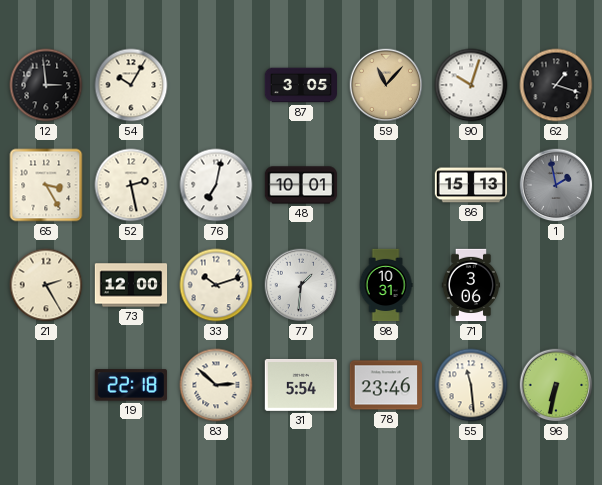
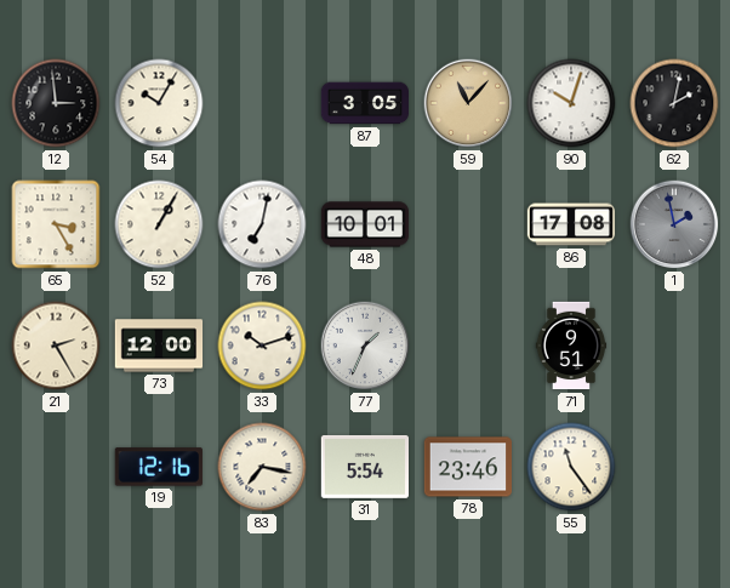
62: 1:18 -> 2:02
52: 2:28 -> 1:05
86: 15:13 -> 17:08
77: 1:31 -> 1:34
98: 10:31 -> none
71: 3:06 -> 9:51
19: 22:18 -> 12:16
83: 2:52 -> 7:17
55: 11:29 -> 11:24
96: 6:32 -> none
